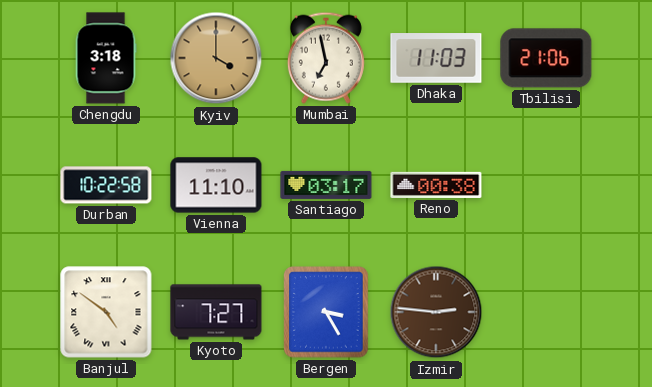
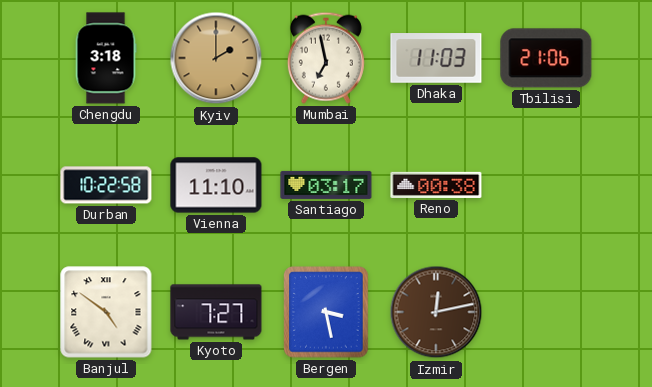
Kyiv: 4:00 -> 2:00
Bergen: 3:25 -> 3:28
Izmir: 2:46 -> 12:13
